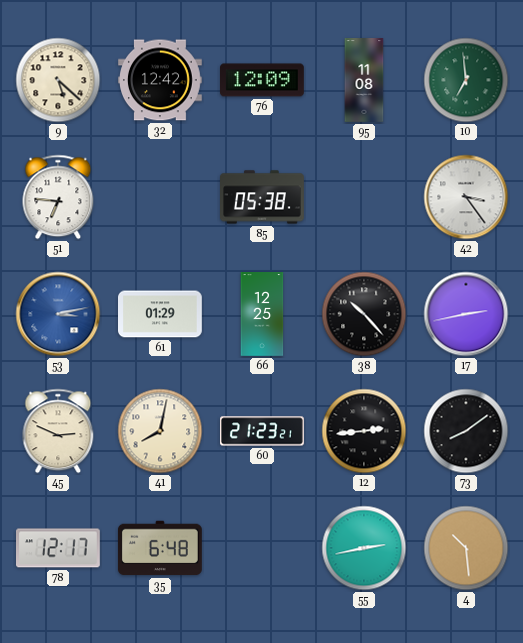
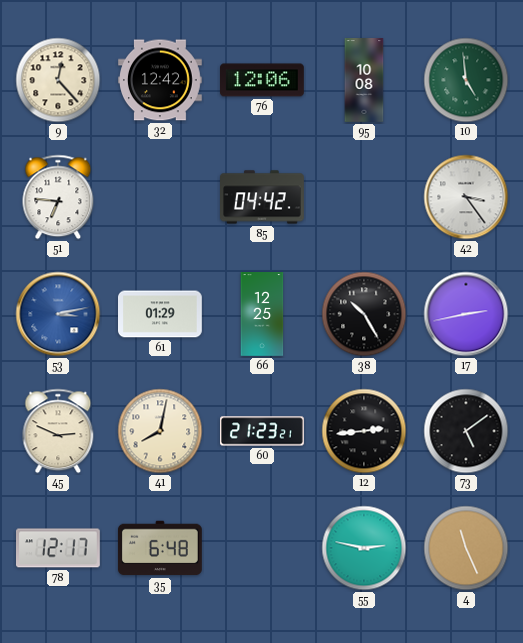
9: 5:22 -> 12:23
76: 12:09 -> 12:06
95: 11:08 -> 10:08
10: 6:59 -> 4:59
85: 05:38 -> 04:42
38: 10:23 -> 10:25
73: 8:09 -> 5:09
55: 2:43 -> 2:47
4: 10:29 -> 11:26
